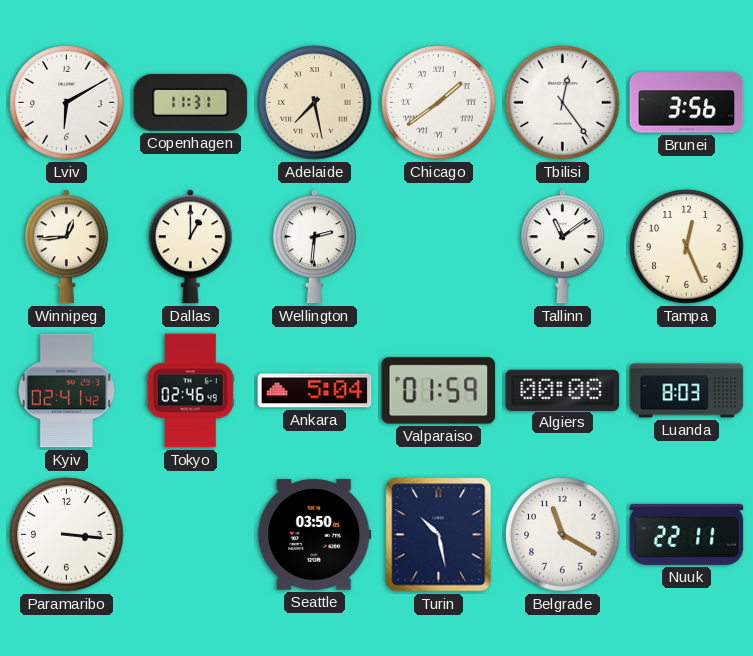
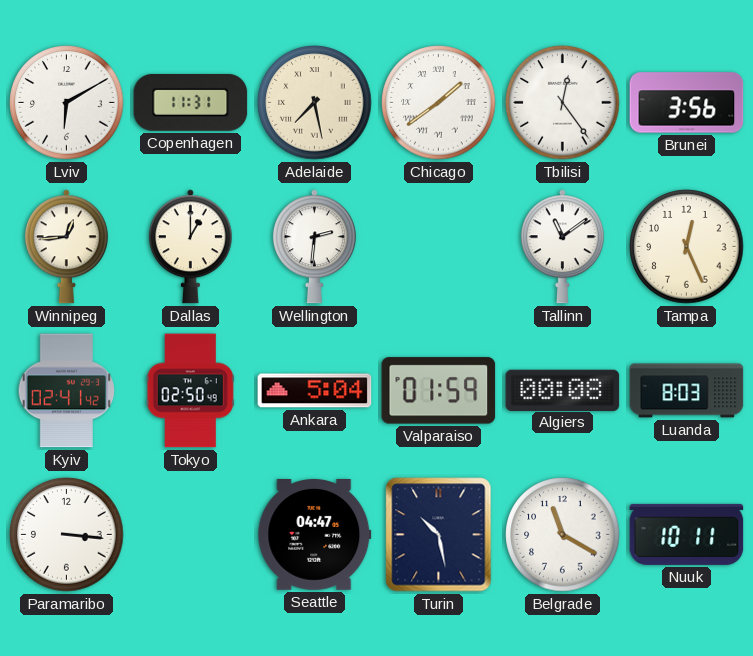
Tokyo: 02:46 -> 02:50
Seattle: 03:50 -> 04:47
Nuuk: 22:11 -> 10:11
